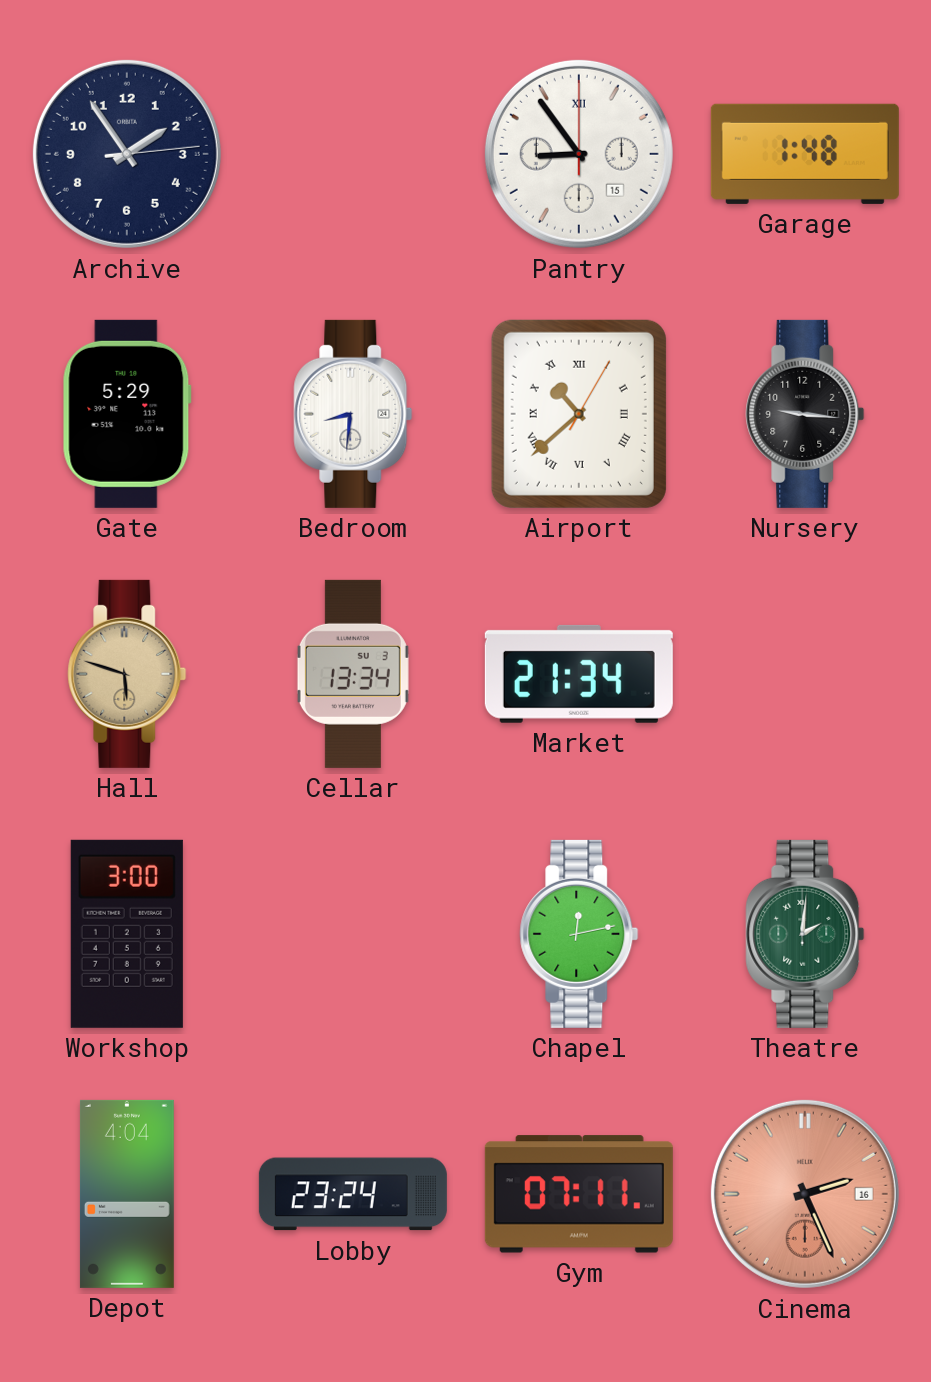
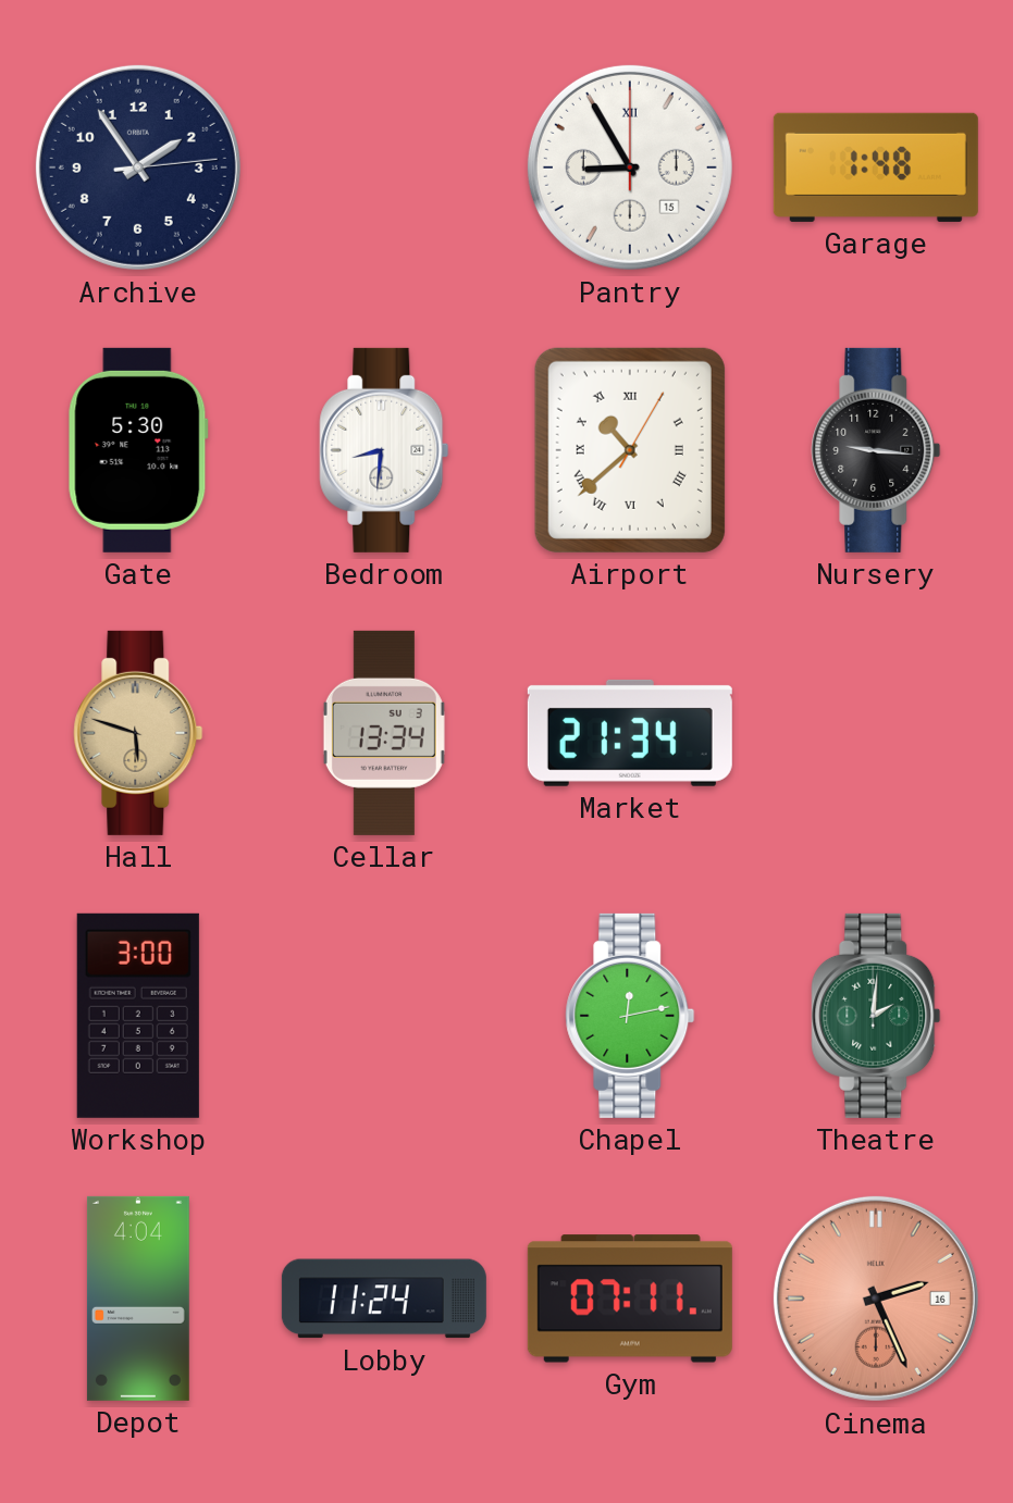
Pantry: 8:54 -> 8:55
Gate: 5:29 -> 5:30
Lobby: 23:24 -> 11:24
